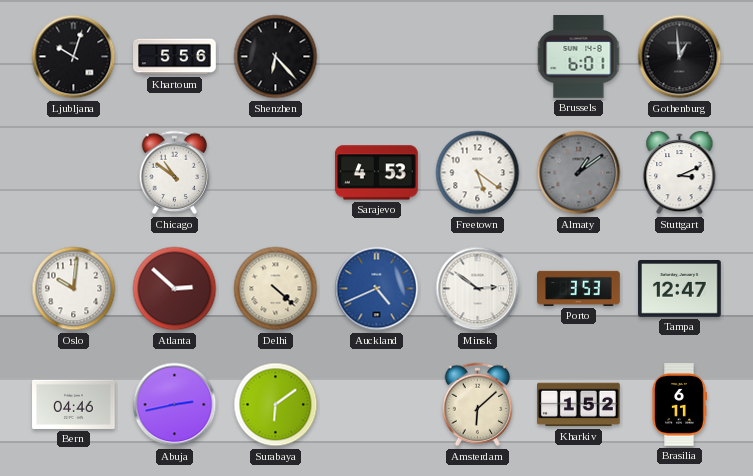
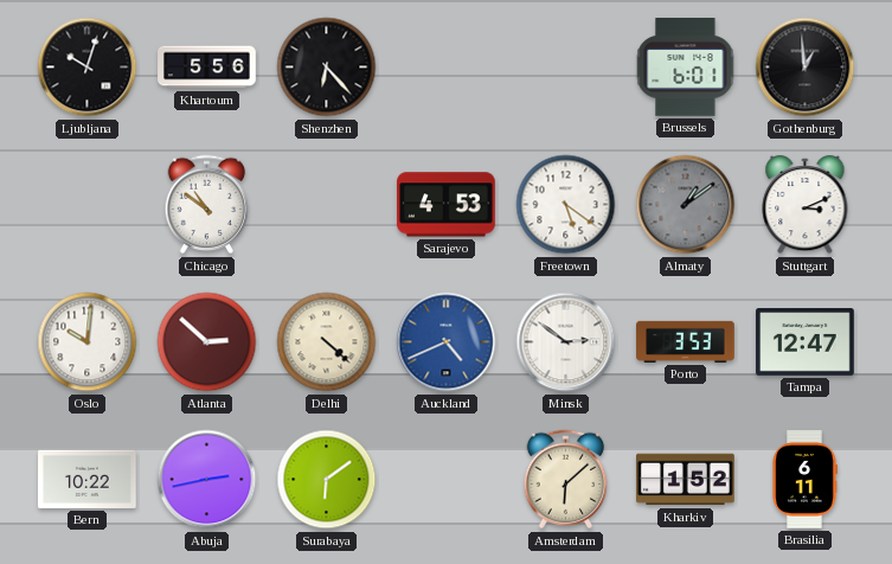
Bern: 04:46 -> 10:22
